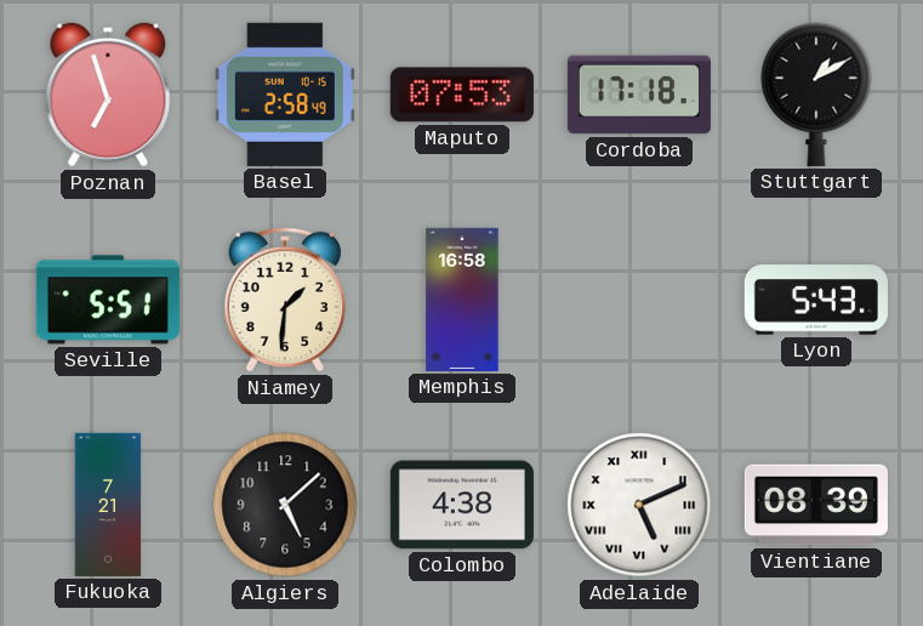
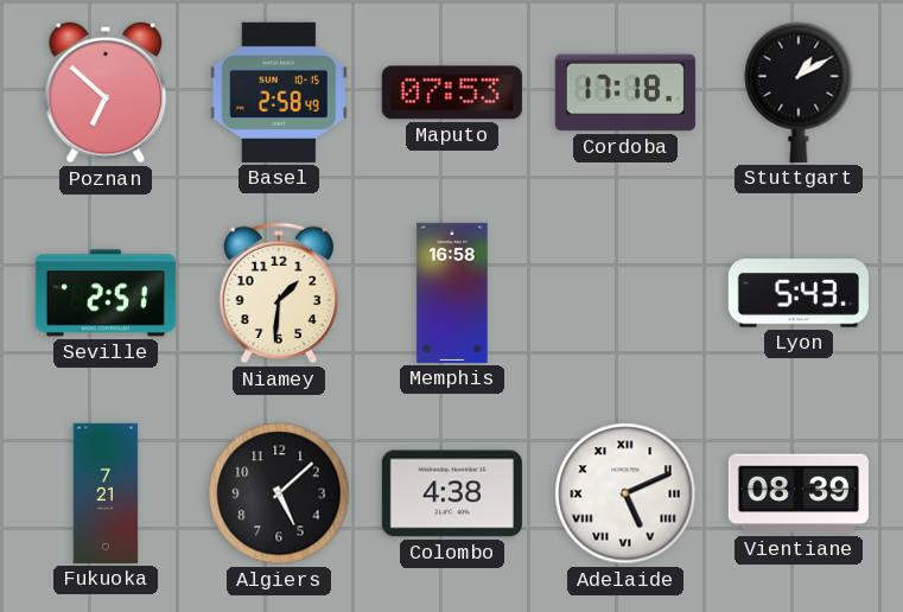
Poznan: 6:57 -> 6:52
Seville: 5:51 -> 2:51
